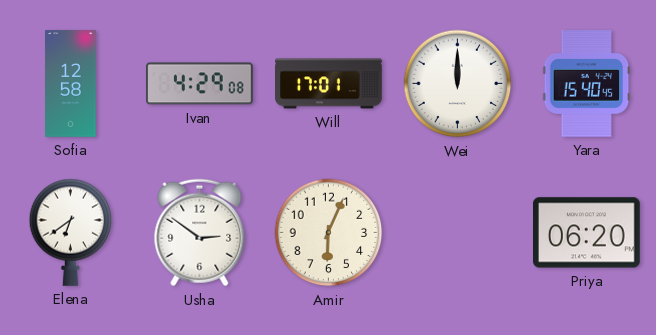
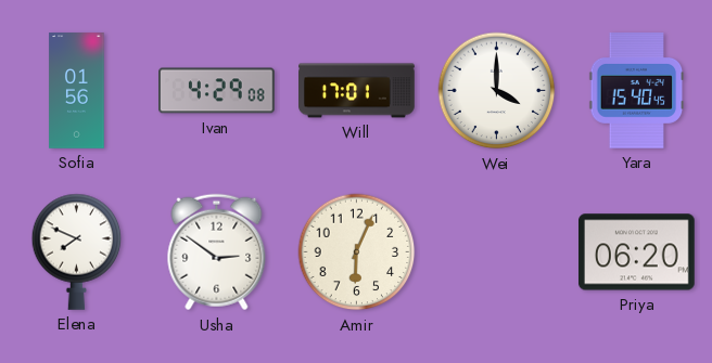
Sofia: 12:58 -> 01:56
Wei: 12:00 -> 4:00
Elena: 6:39 -> 7:49
